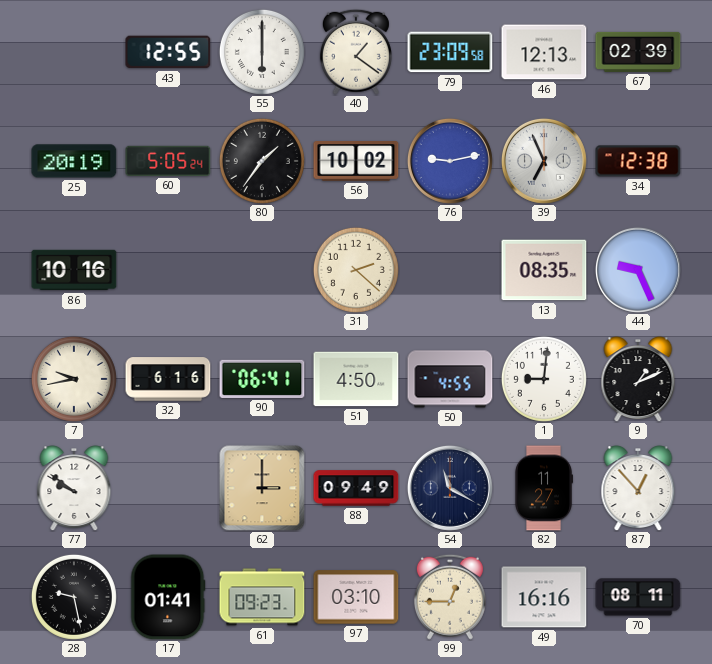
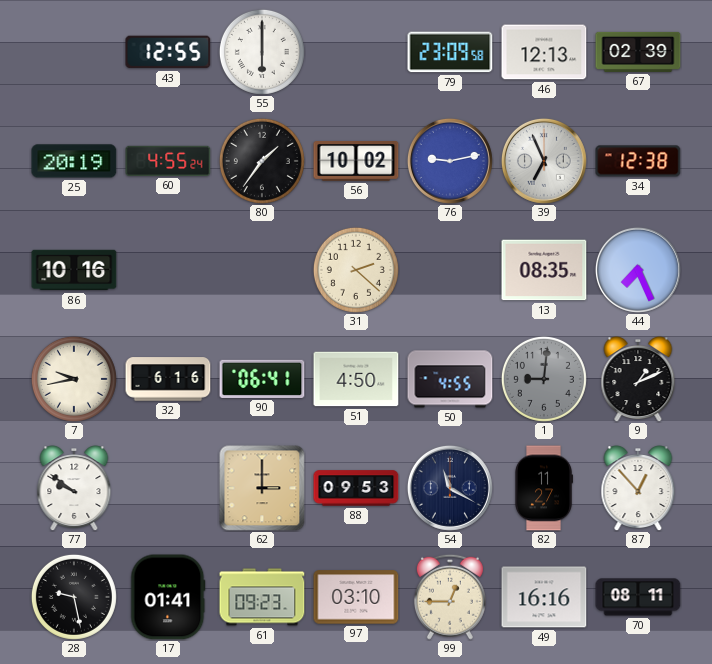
40: 1:21 -> none
60: 5:05 -> 4:55
44: 9:26 -> 7:26
1 dial: white -> grey
88: 09:49 -> 09:53
